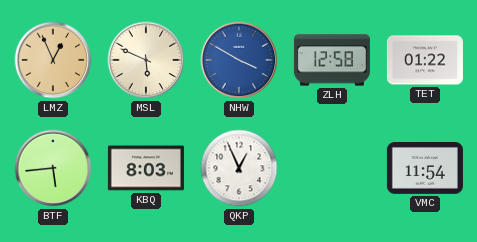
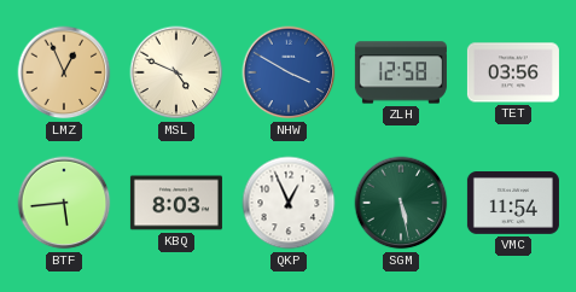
MSL: 5:49 -> 4:49
TET: 01:22 -> 03:56
SGM: none -> 5:28
